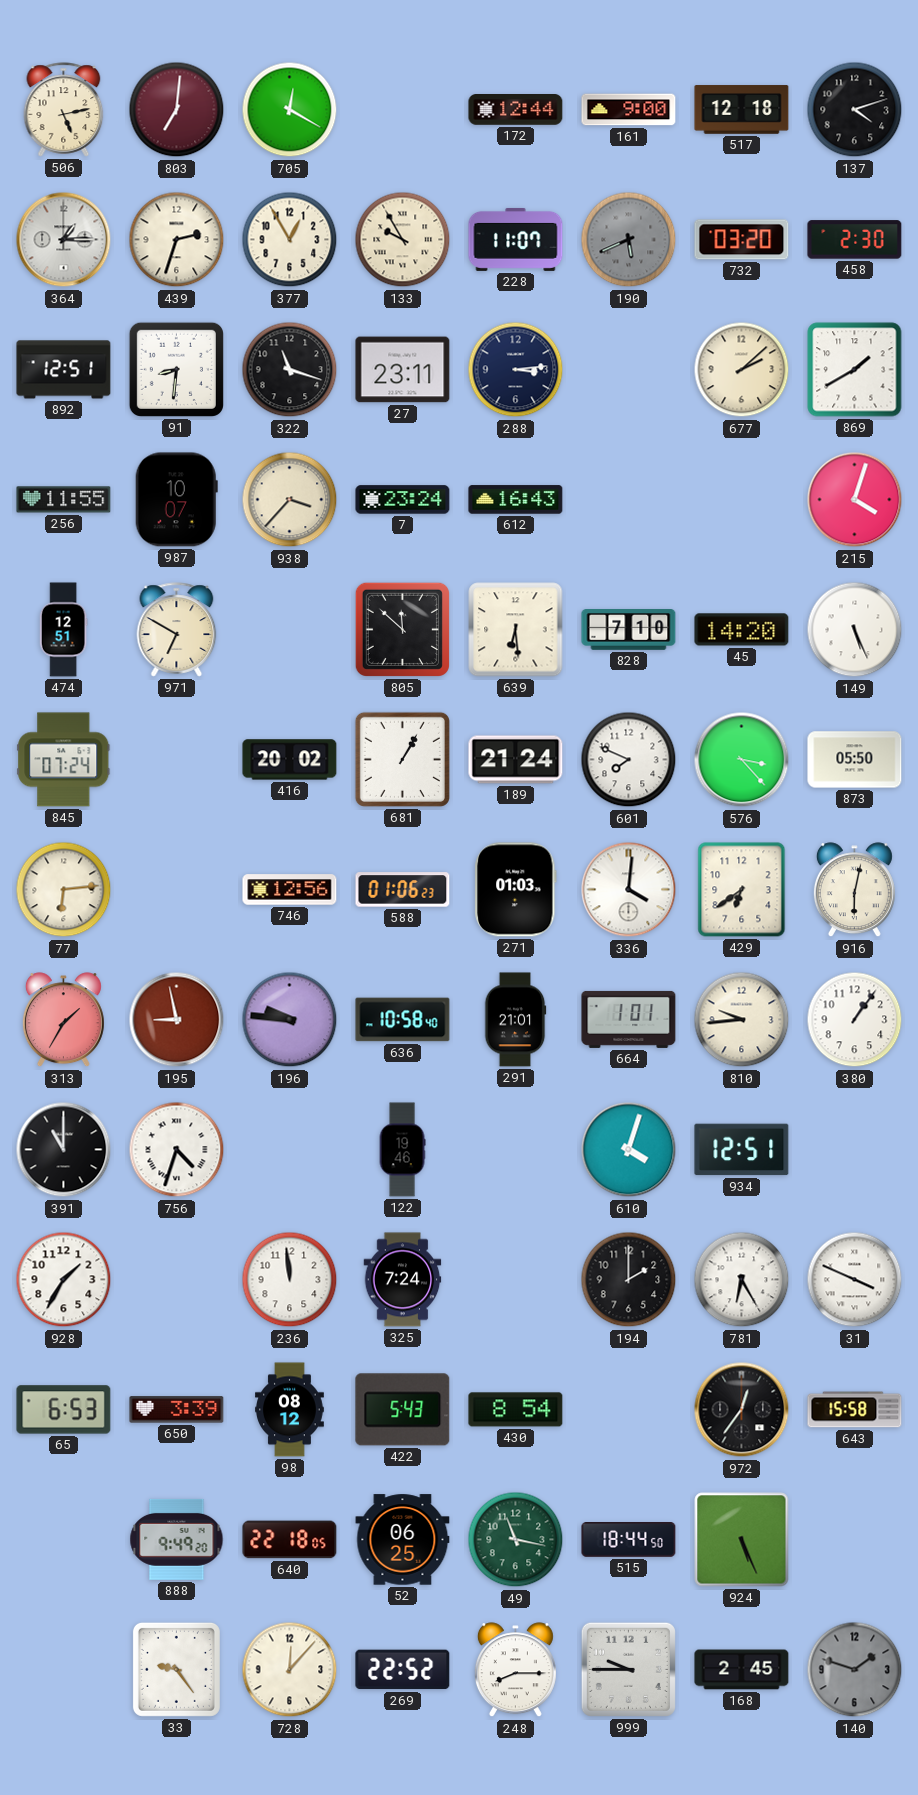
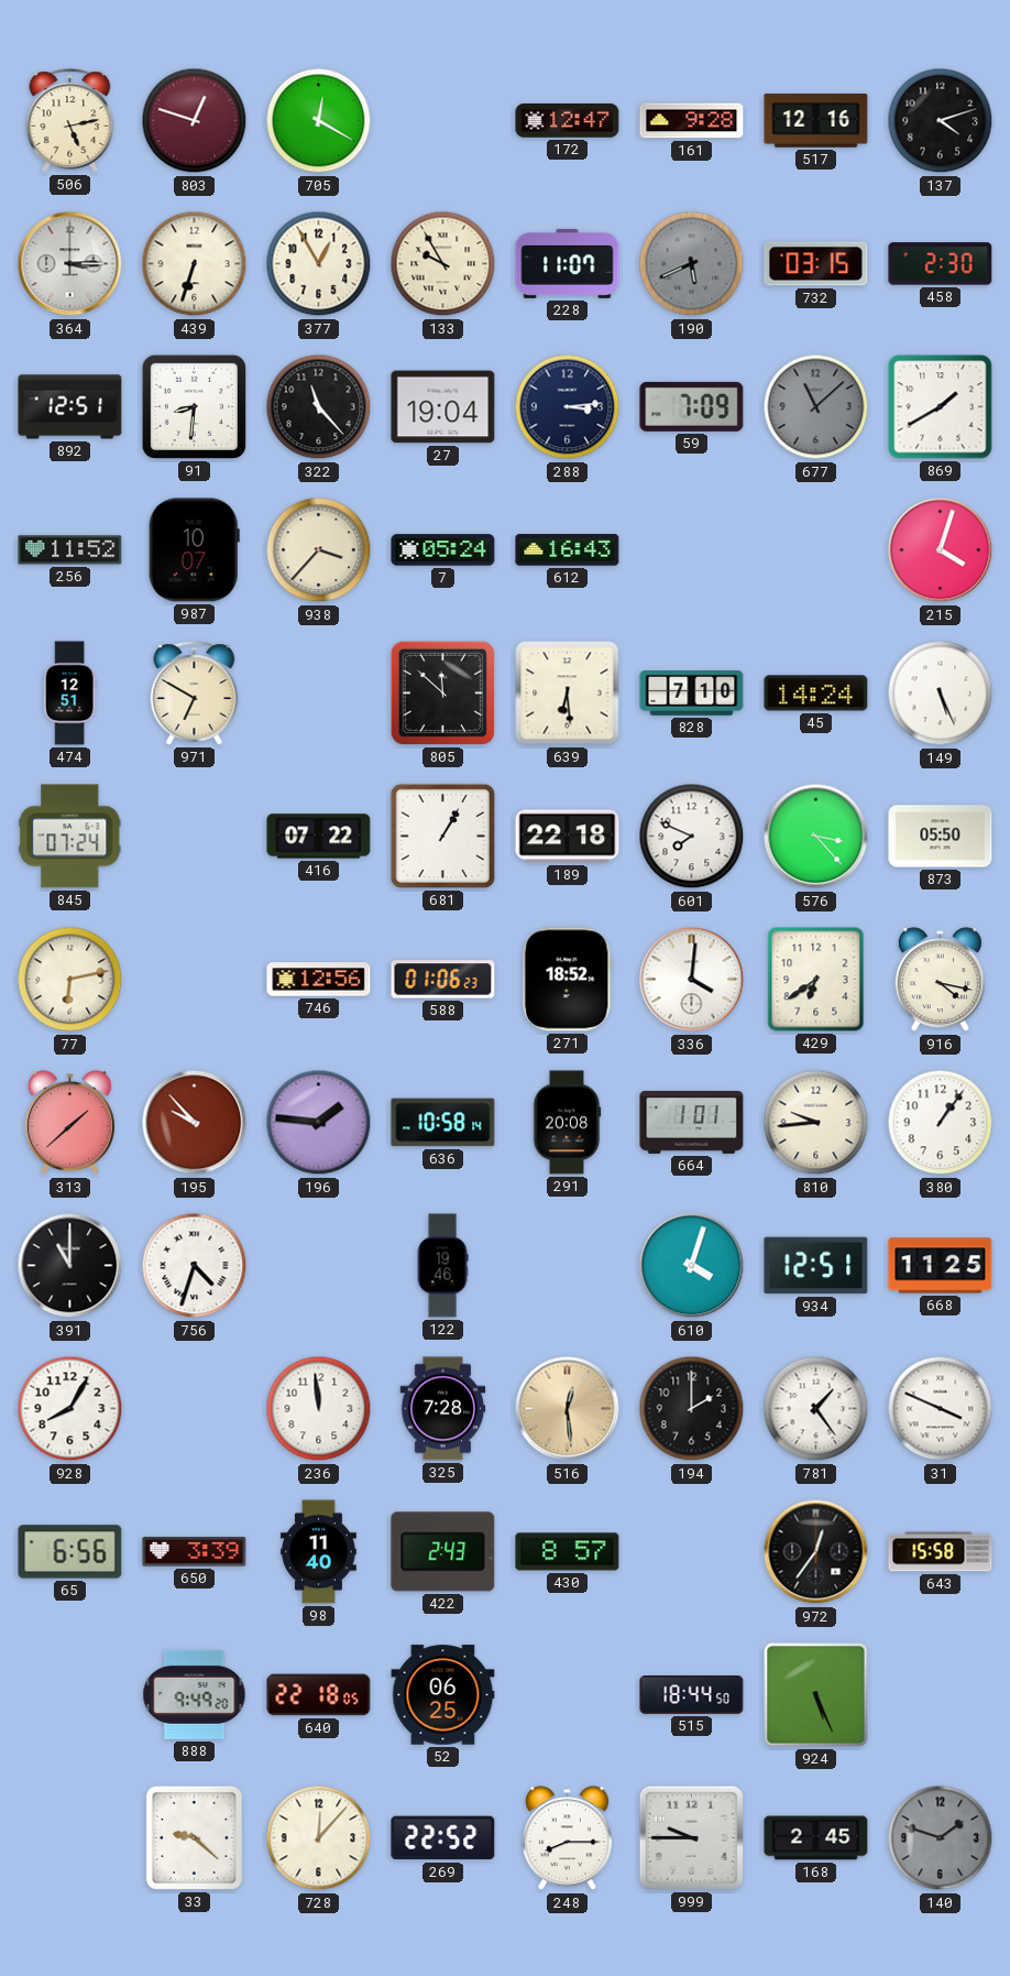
803: 7:01 -> 12:48
172: 12:44 -> 12:47
161: 9:00 -> 9:28
517: 12:18 -> 12:16
364: 1:15 -> 3:15
439: 2:33 -> 6:33
732: 03:20 -> 03:15
322: 11:18 -> 11:23
27: 23:11 -> 19:04
59: none -> 7:09
677: 2:08 -> 11:08
677 dial: cream -> grey
256: 11:55 -> 11:52
7: 23:24 -> 05:24
45: 14:20 -> 14:24
416: 20:02 -> 07:22
189: 21:24 -> 22:18
77: 6:14 -> 6:13
271: 01:03 -> 18:52
916: 6:02 -> 4:17
313: 1:35 -> 1:38
195: 8:58 -> 9:53
196: 9:46 -> 1:46
636: 10:58:40 -> 10:58:14
291: 21:01 -> 20:08
668: none -> 11:25
928: 1:35 -> 8:05
325: 7:24 -> 7:28
516: none -> 12:29
781: 6:25 -> 1:24
65: 6:53 -> 6:56
98: 08:12 -> 11:40
422: 5:43 -> 2:43
430: 8:54 -> 8:57
49: 11:17 -> none
33: 9:24 -> 9:22
